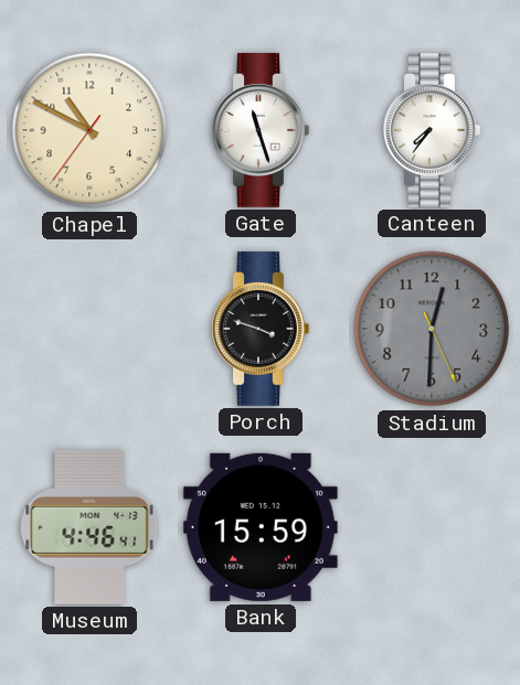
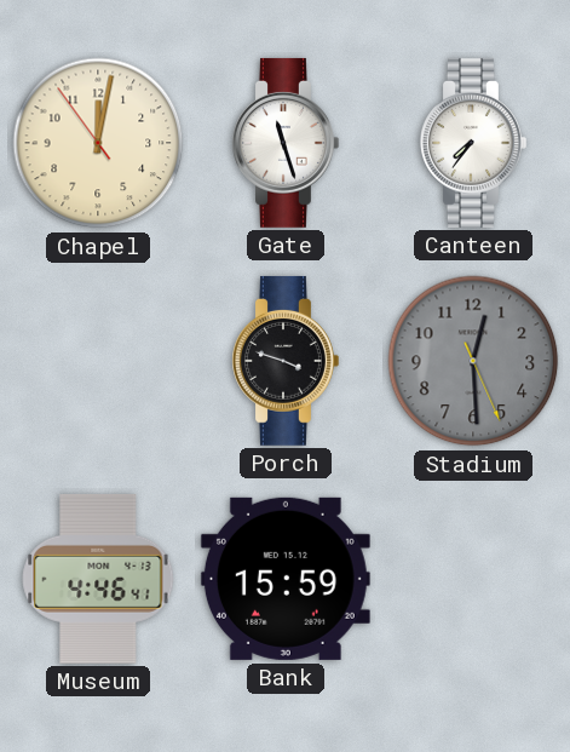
Chapel: 10:49 -> 12:01
Stadium: 12:30 -> 12:29
